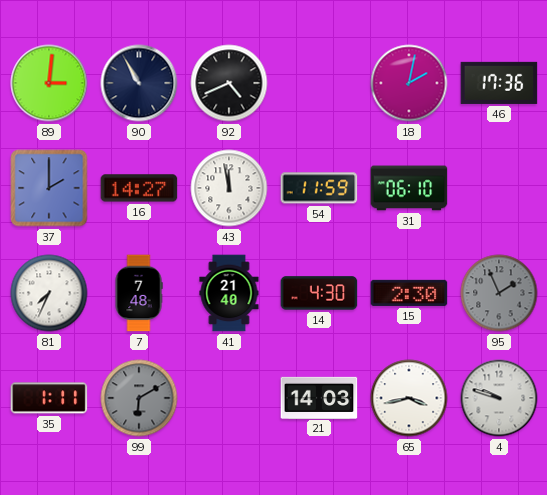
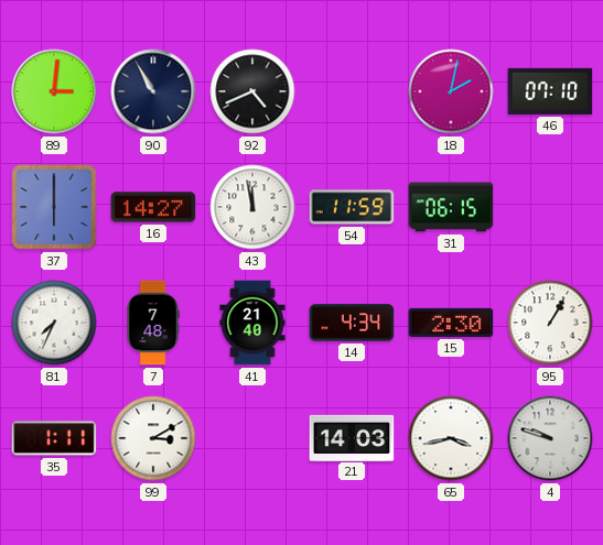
46: 17:36 -> 07:10
37: 2:00 -> 6:00
31: 06:10 -> 06:15
14: 4:30 -> 4:34
95: 1:56 -> 1:05
95 dial: grey -> white
99: 6:10 -> 3:10
99 dial: grey -> white
